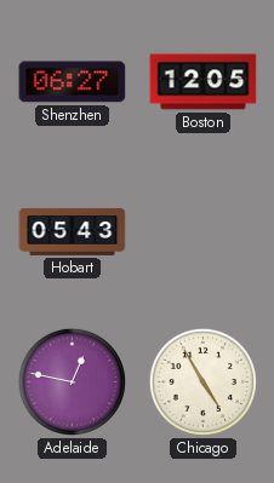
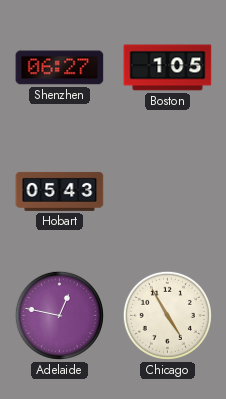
Boston: 12:05 -> 1:05
